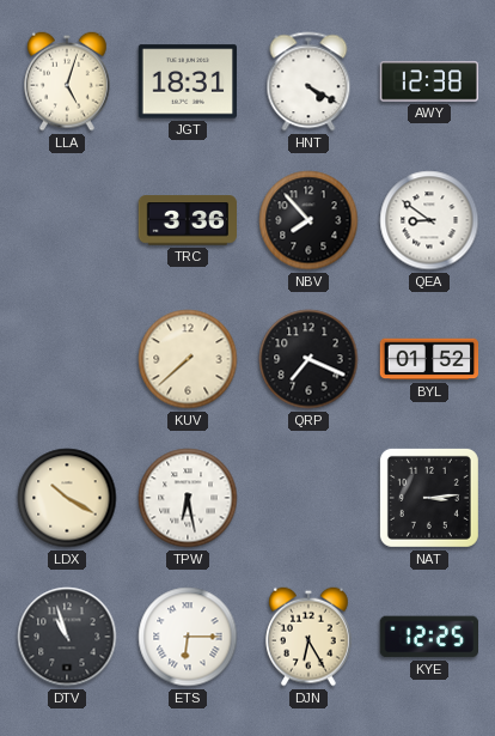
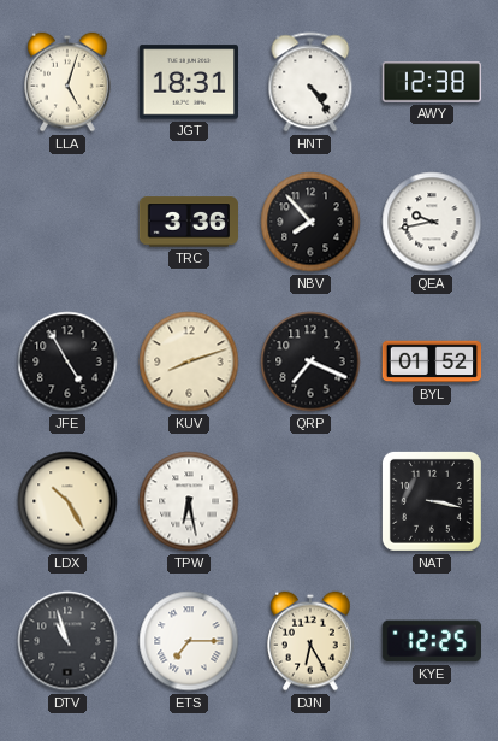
HNT: 4:20 -> 4:24
QEA: 8:51 -> 9:43
JFE: none -> 4:55
KUV: 7:38 -> 8:12
LDX: 10:20 -> 10:25
NAT: 3:14 -> 3:17
ETS: 6:15 -> 7:15
